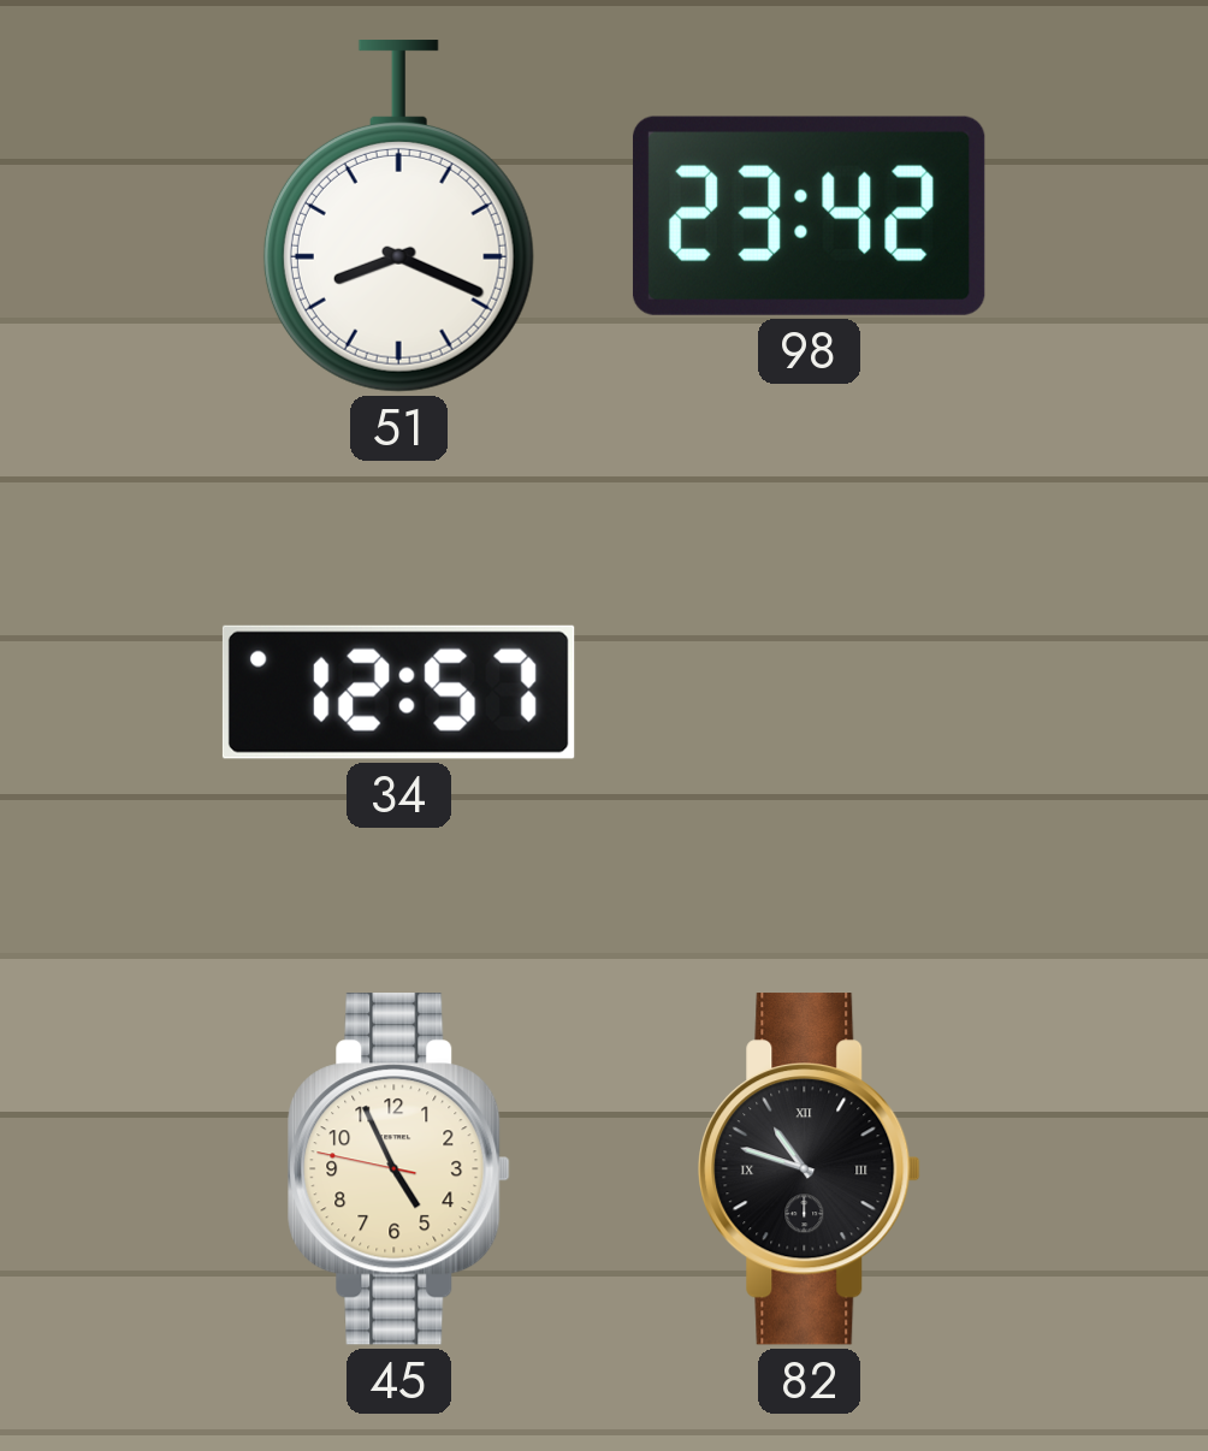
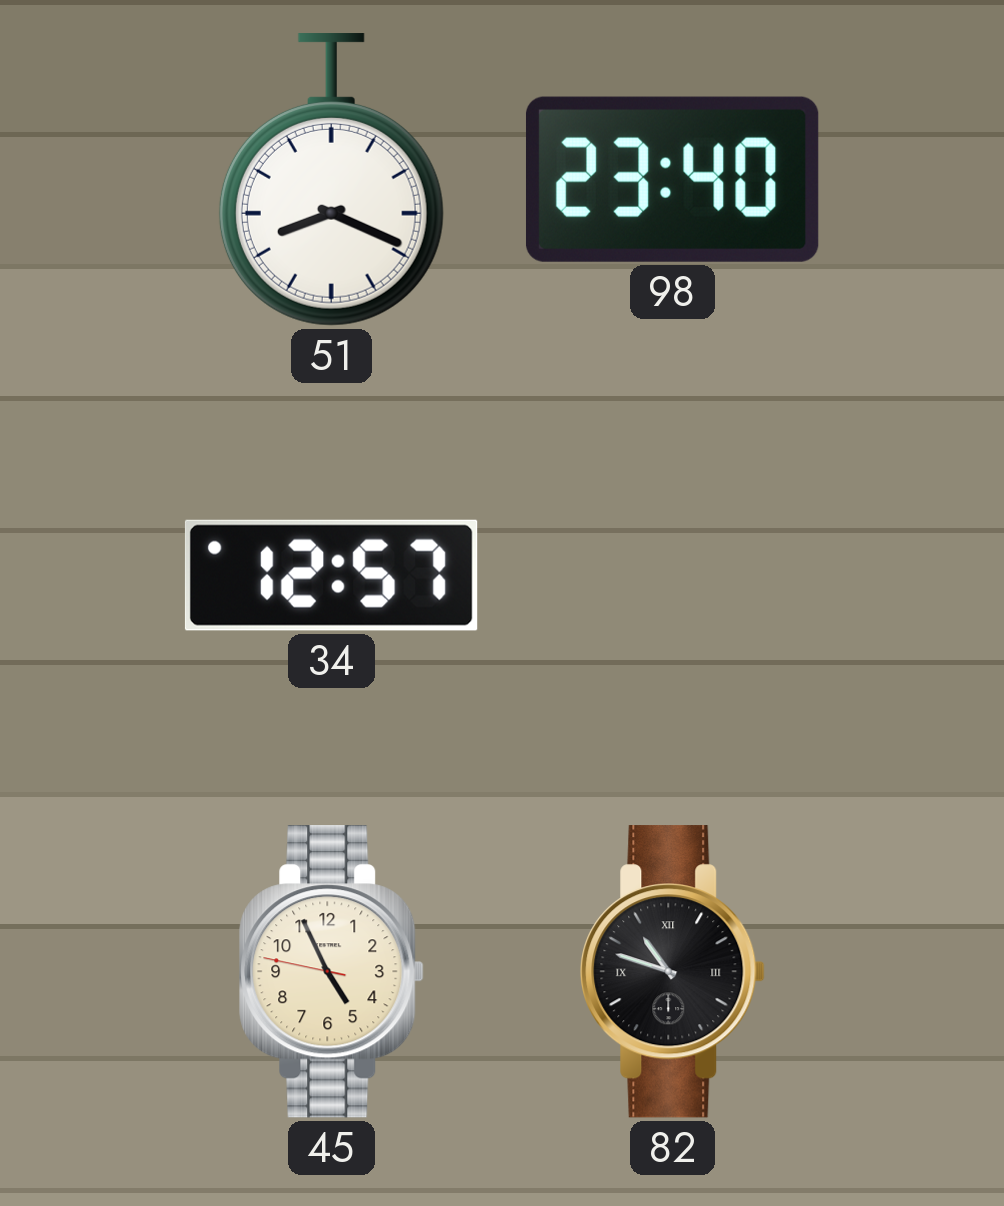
98: 23:42 -> 23:40
